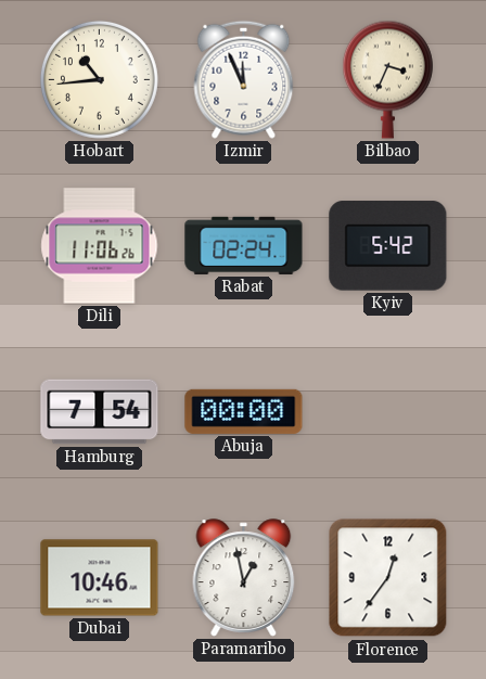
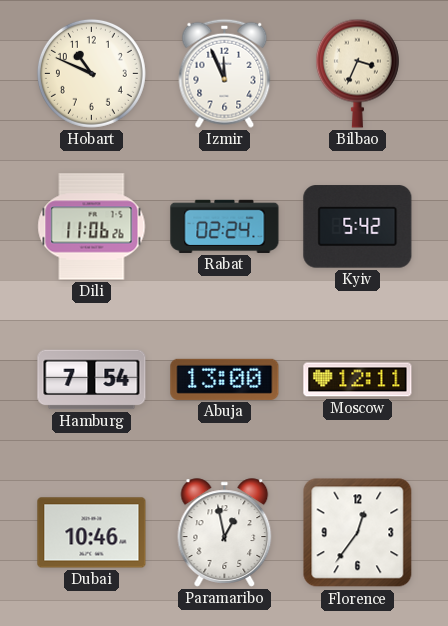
Hobart: 10:44 -> 10:49
Abuja: 00:00 -> 13:00
Moscow: none -> 12:11
